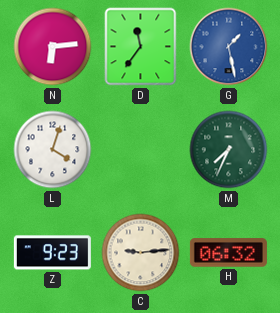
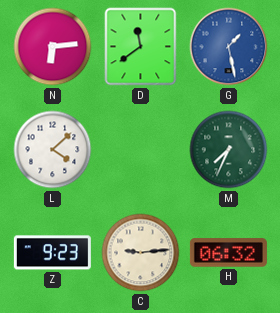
D: 11:36 -> 11:39
L: 4:03 -> 4:08
